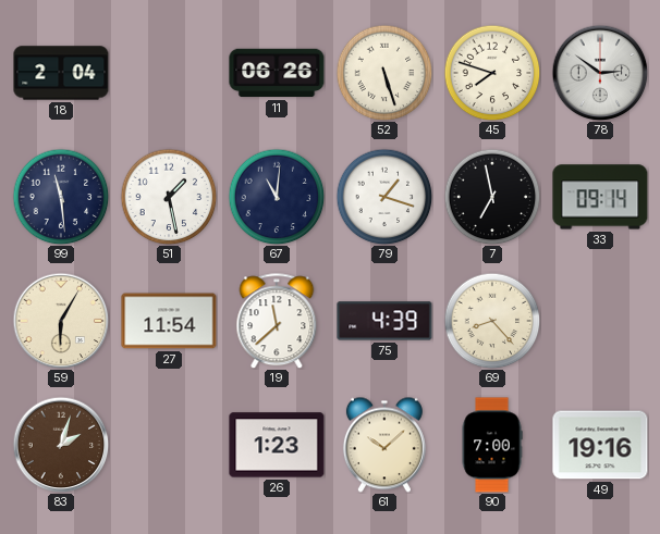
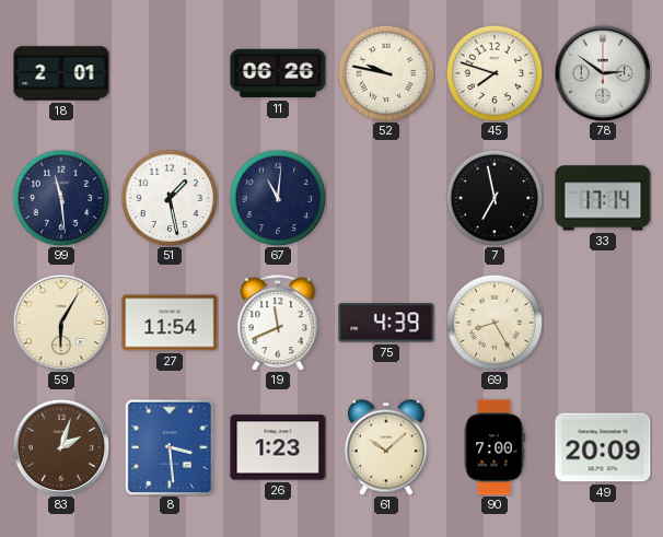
18: 2:04 -> 2:01
52: 5:27 -> 9:47
79: 1:18 -> none
33: 09:14 -> 17:14
19: 11:38 -> 11:41
69: 8:23 -> 8:25
8: none -> 3:29
49: 19:16 -> 20:09
